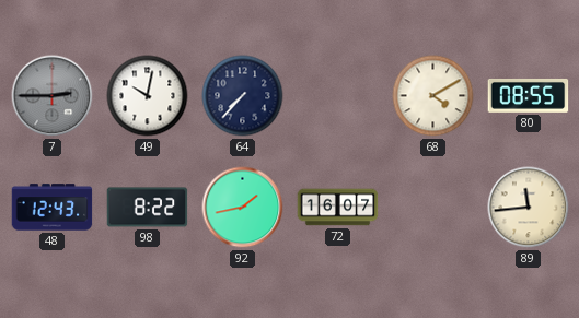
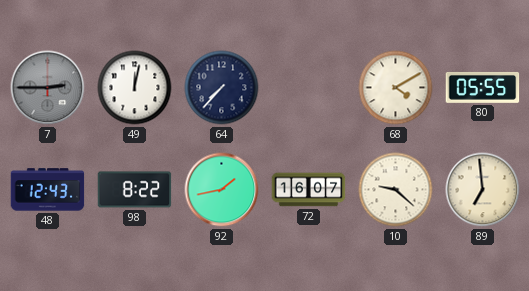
49: 10:02 -> 12:02
80: 08:55 -> 05:55
10: none -> 9:22
89: 11:44 -> 6:59
